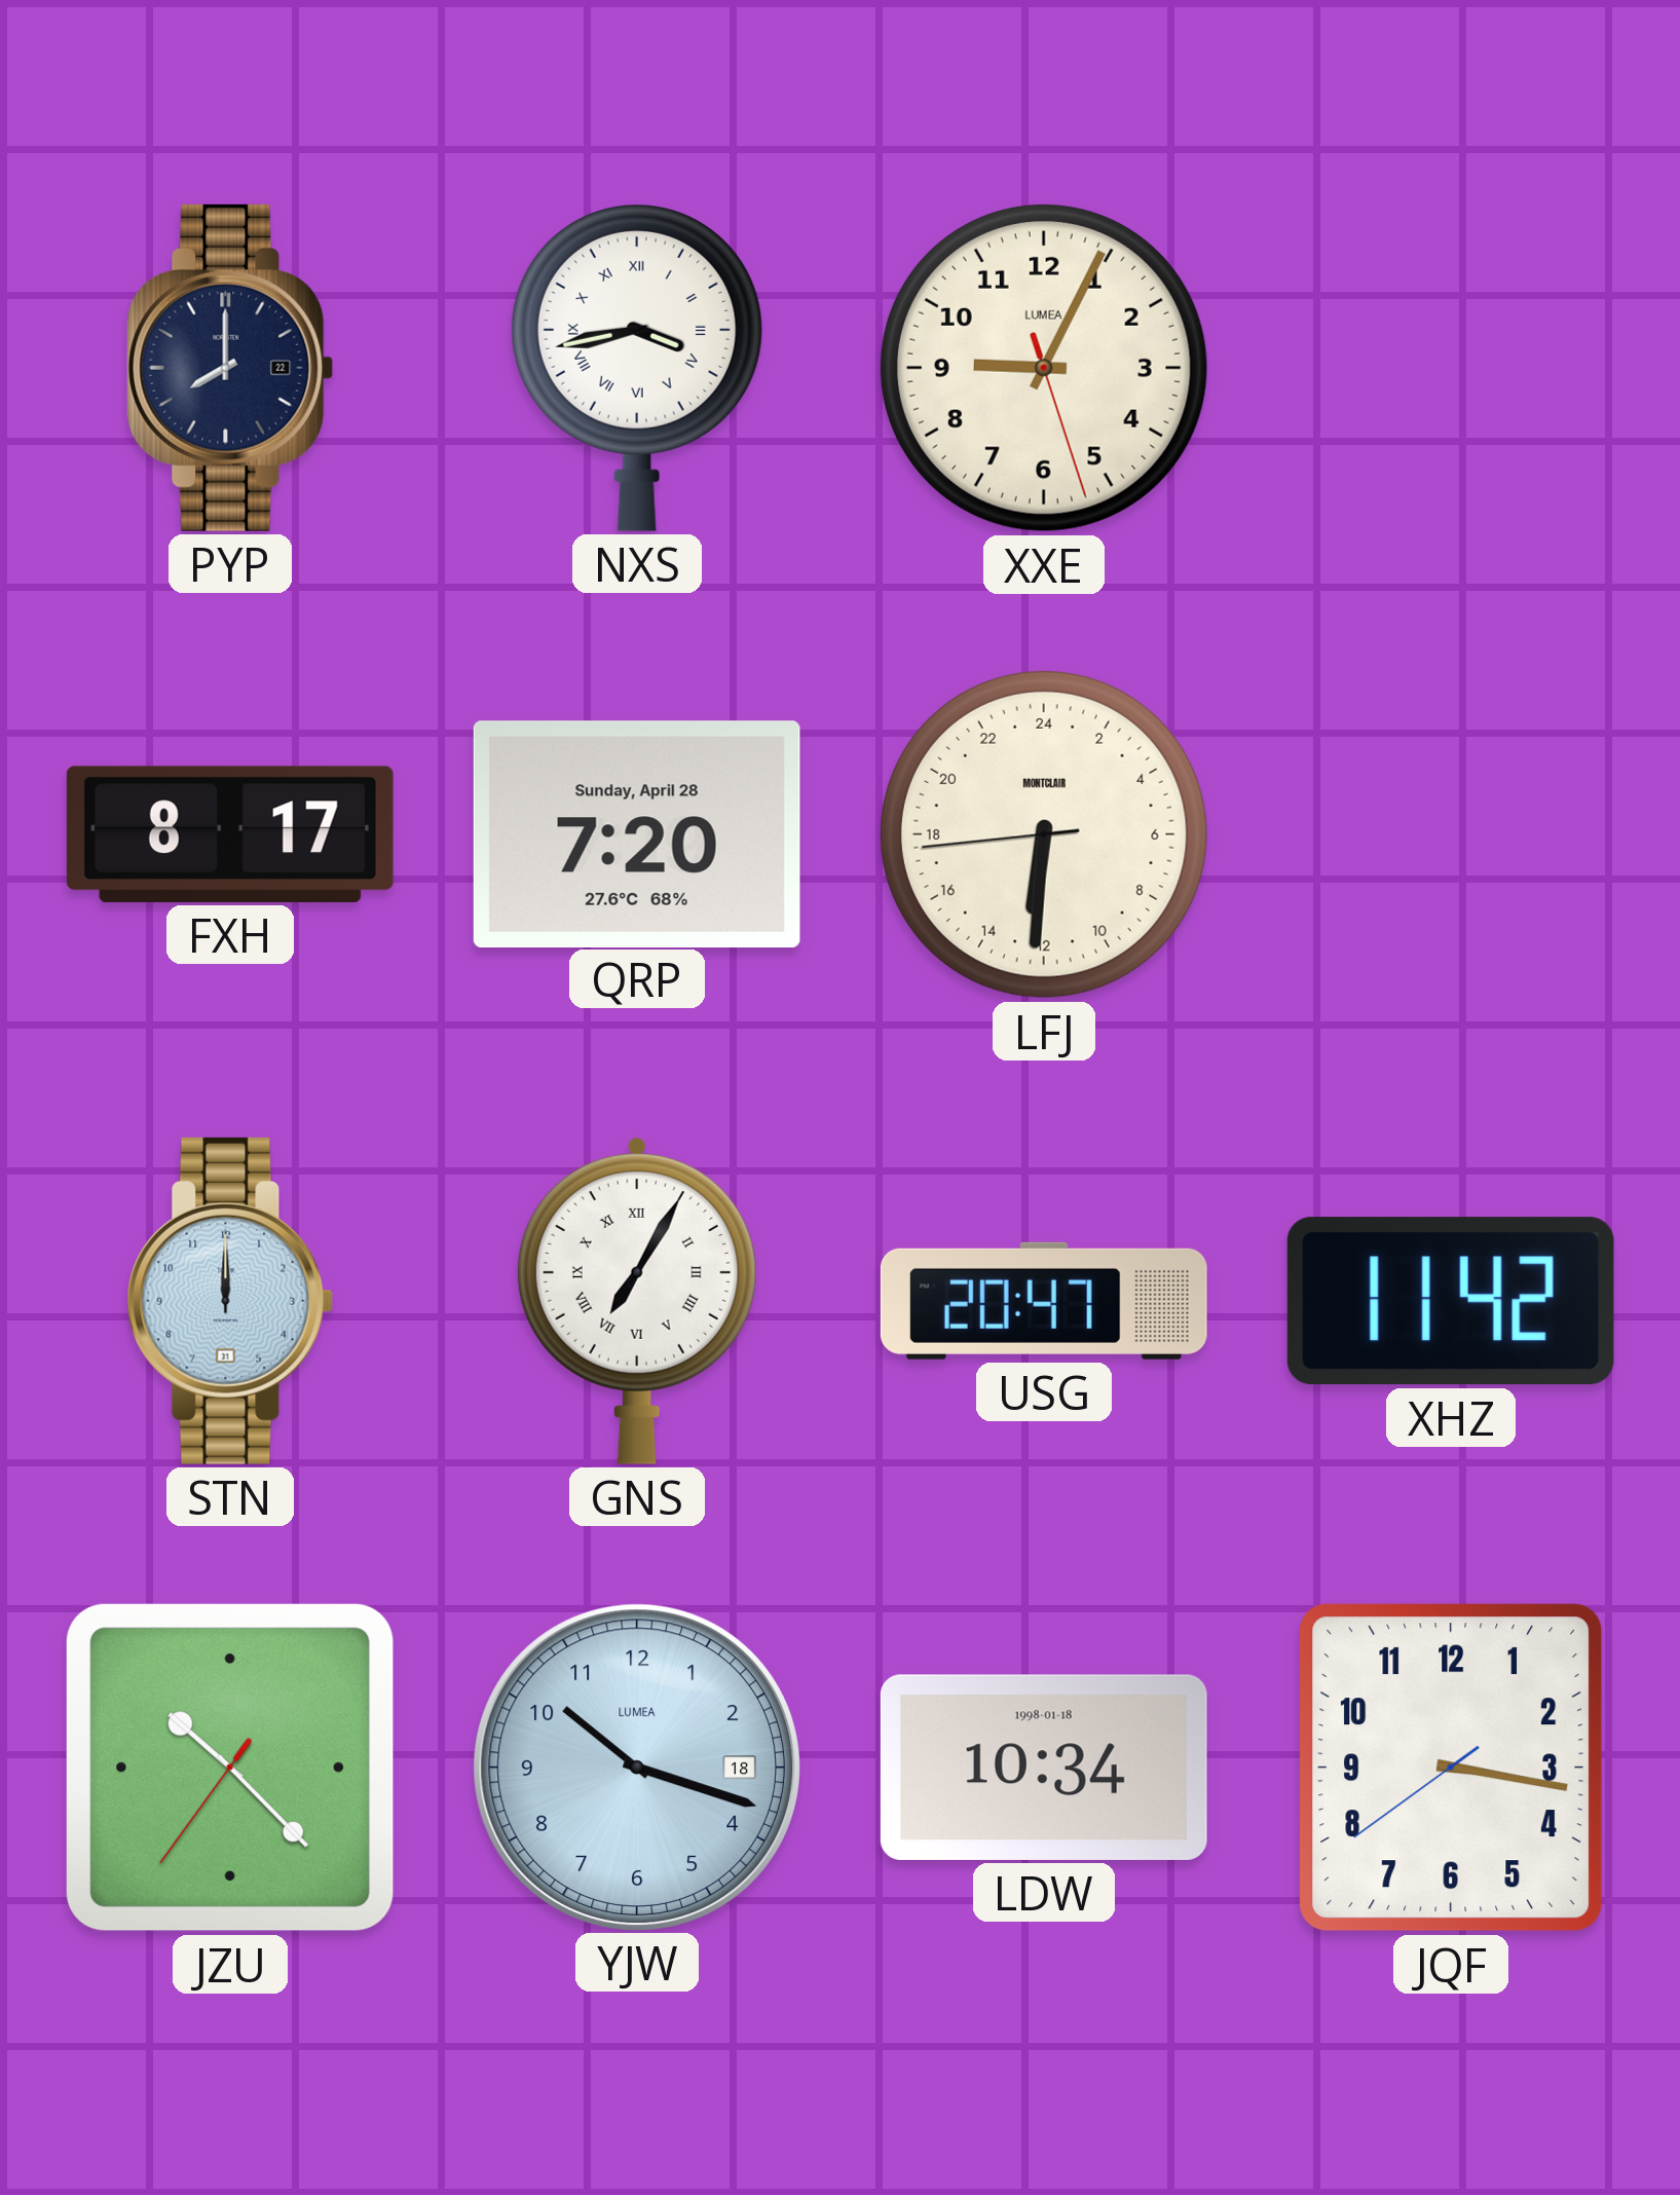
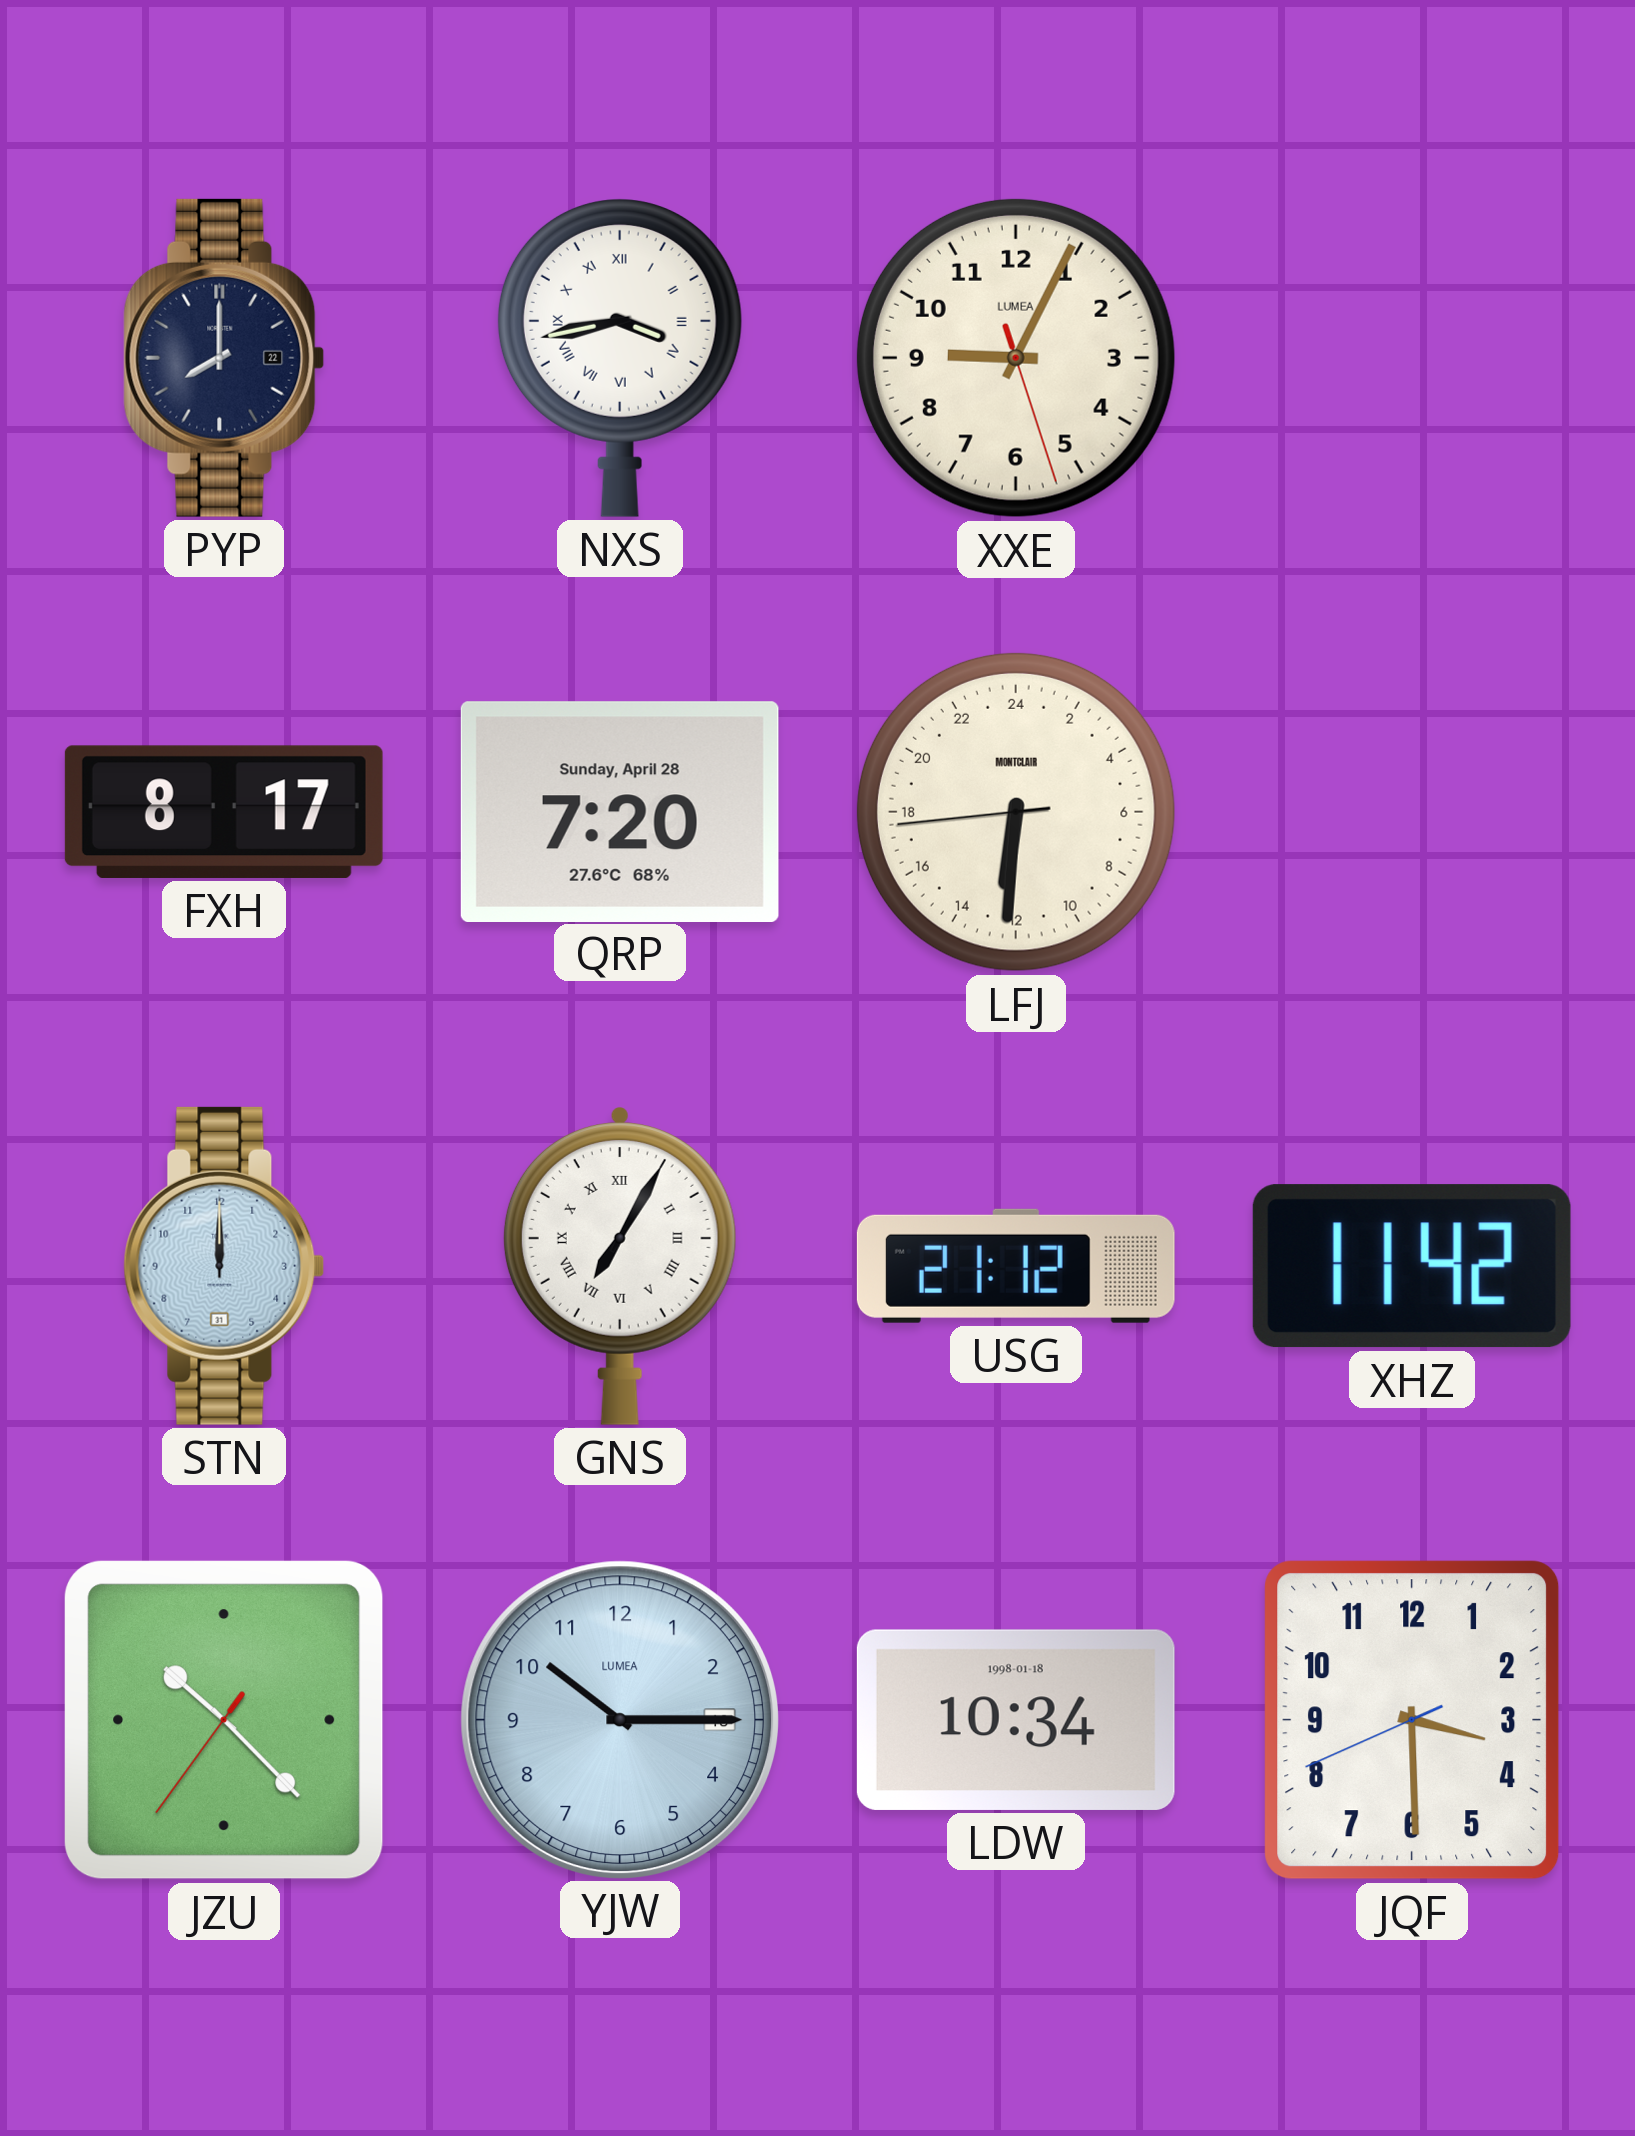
USG: 20:47 -> 21:12
YJW: 10:18 -> 10:15
JQF: 3:16 -> 3:29
